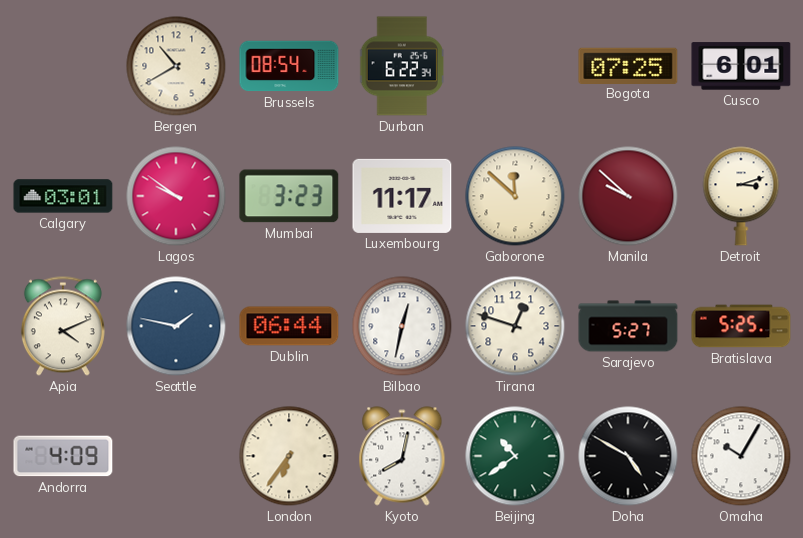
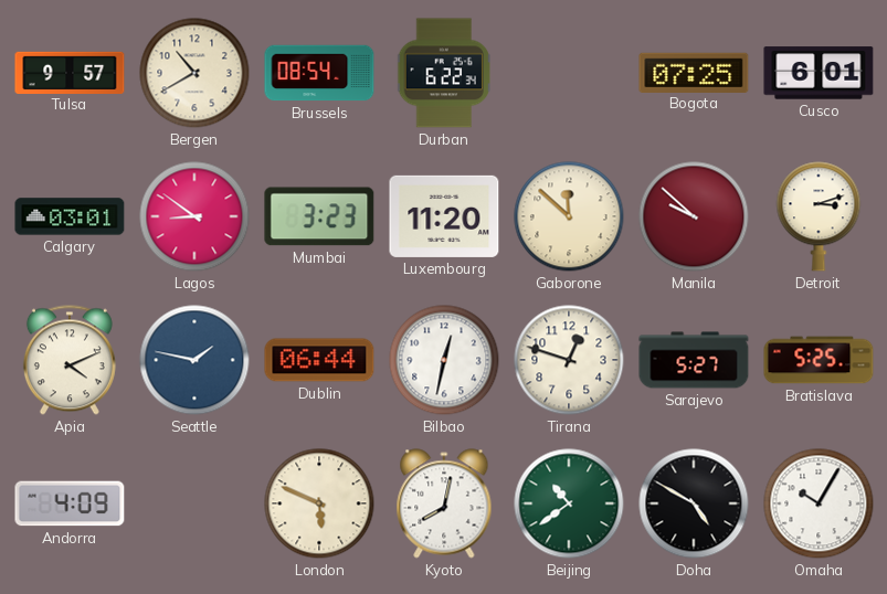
Tulsa: none -> 9:57
Lagos: 9:51 -> 8:51
Luxembourg: 11:17 -> 11:20
London: 6:36 -> 5:49
